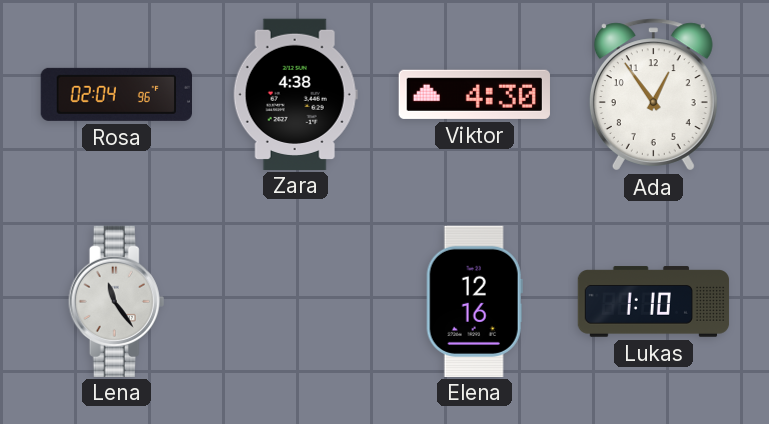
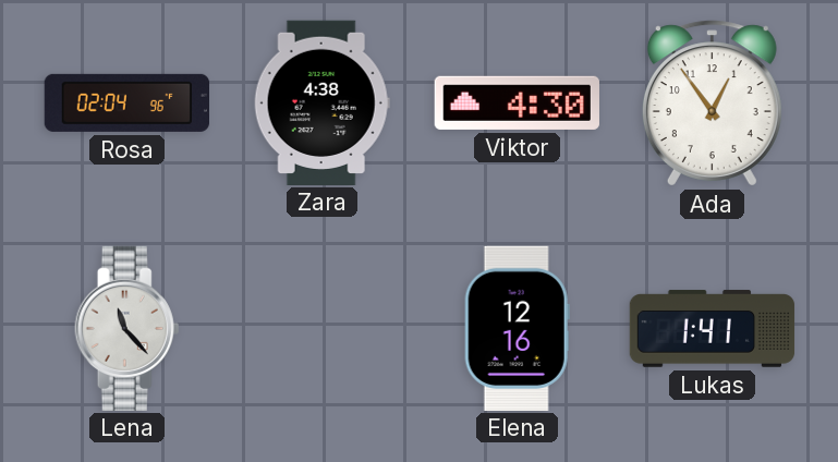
Lena: 11:24 -> 11:23
Lukas: 1:10 -> 1:41
